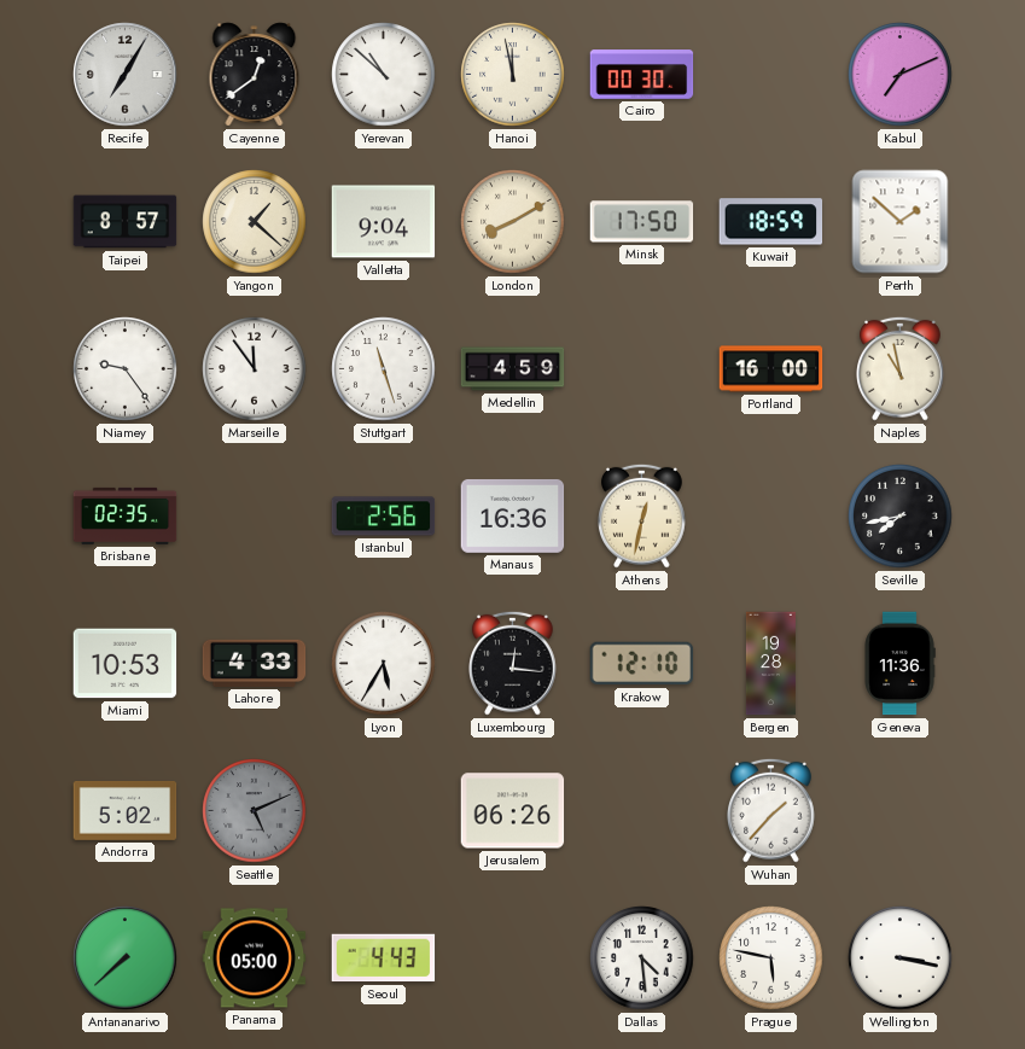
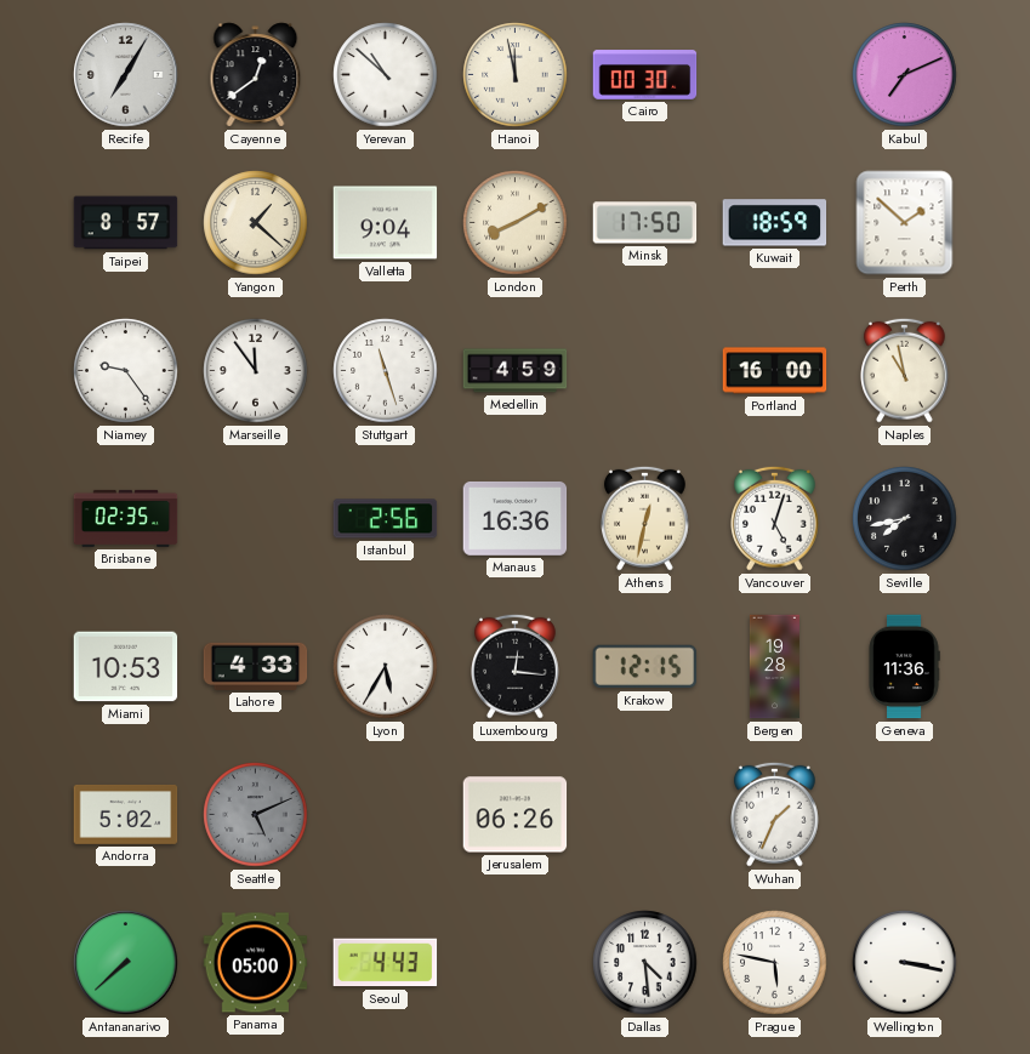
Vancouver: none -> 5:03
Krakow: 12:10 -> 12:15
Wuhan: 1:37 -> 1:34
